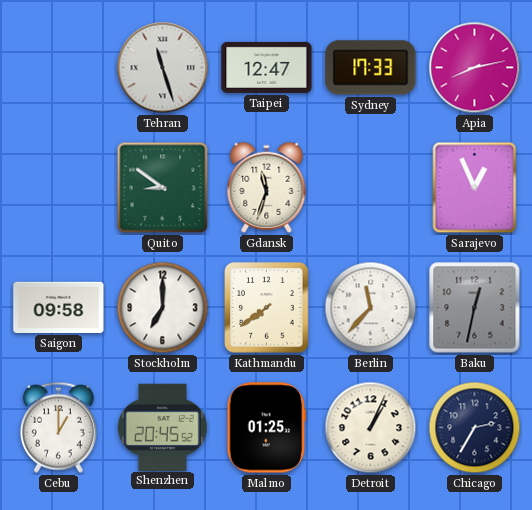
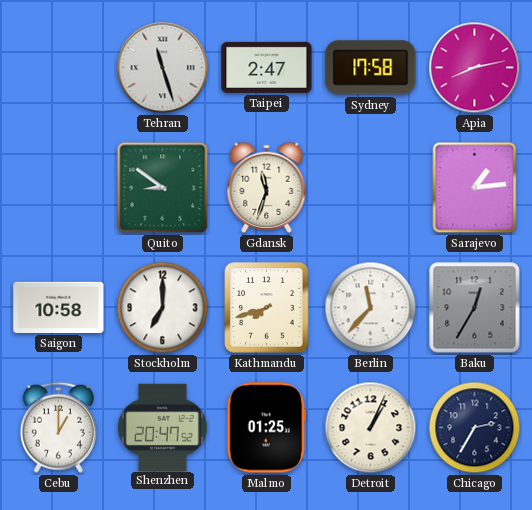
Taipei: 12:47 -> 2:47
Sydney: 17:33 -> 17:58
Sarajevo: 12:56 -> 1:14
Saigon: 09:58 -> 10:58
Kathmandu: 7:39 -> 7:42
Baku: 12:32 -> 12:35
Shenzhen: 20:45 -> 20:47
